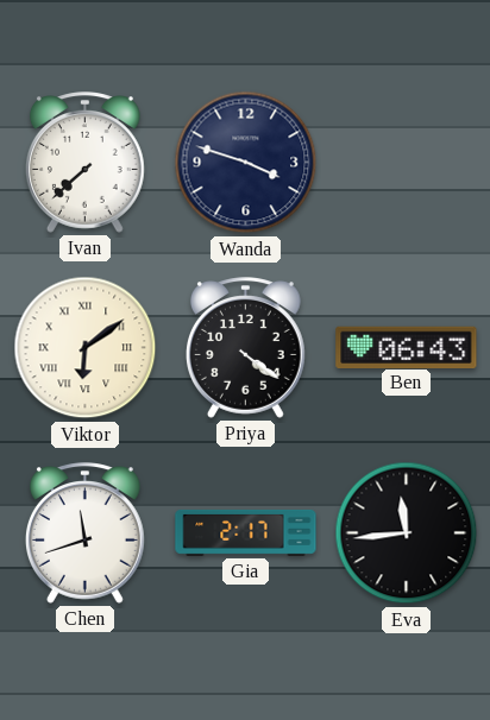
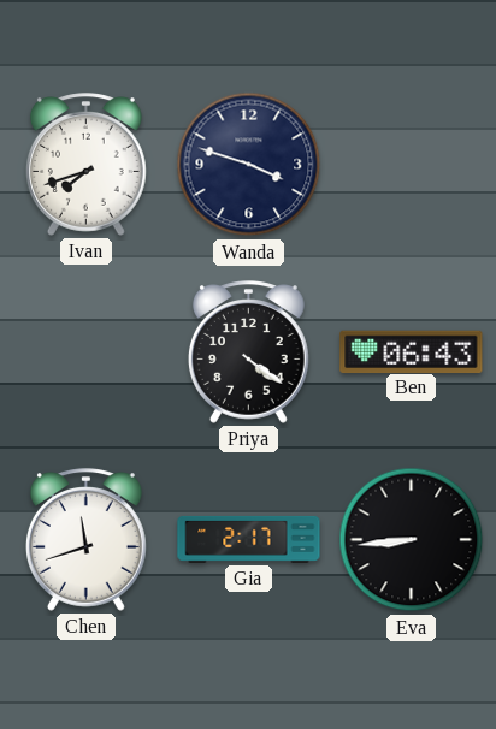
Ivan: 7:38 -> 7:42
Viktor: 6:09 -> none
Eva: 11:44 -> 8:44
